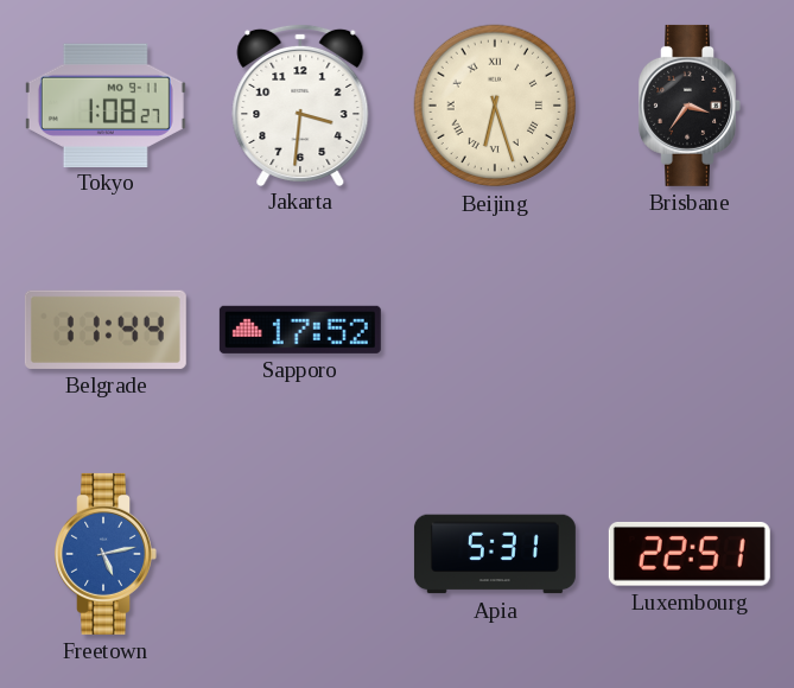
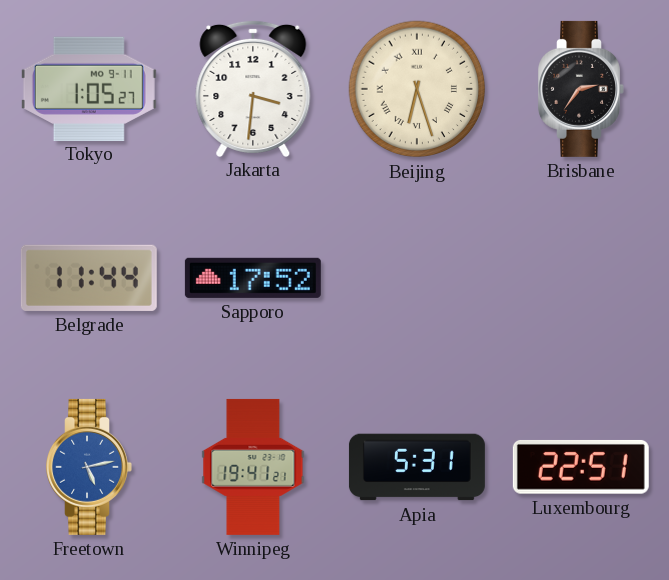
Tokyo: 1:08 -> 1:05
Brisbane: 3:36 -> 2:36
Winnipeg: none -> 19:41
